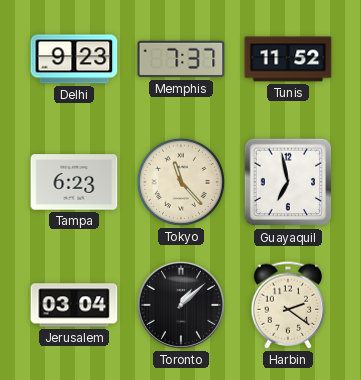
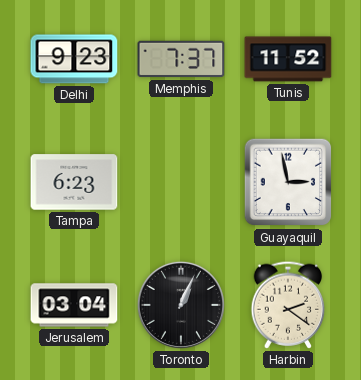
Tokyo: 11:23 -> none
Guayaquil: 6:58 -> 2:58
Toronto: 1:08 -> 1:04
